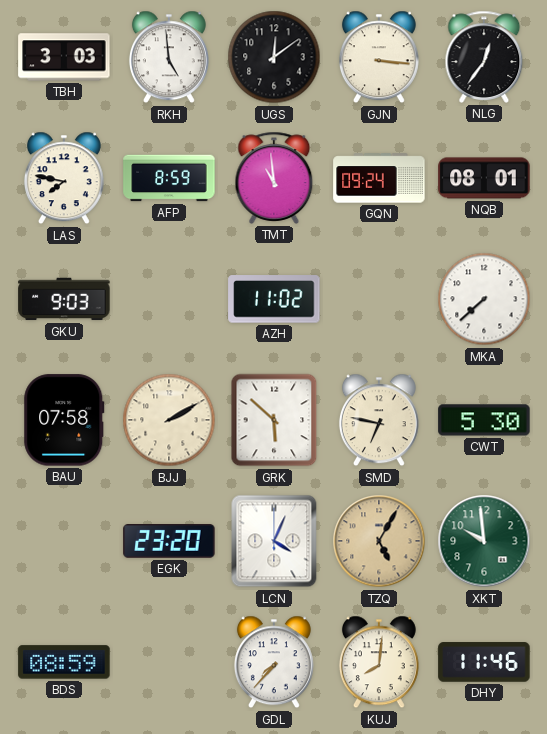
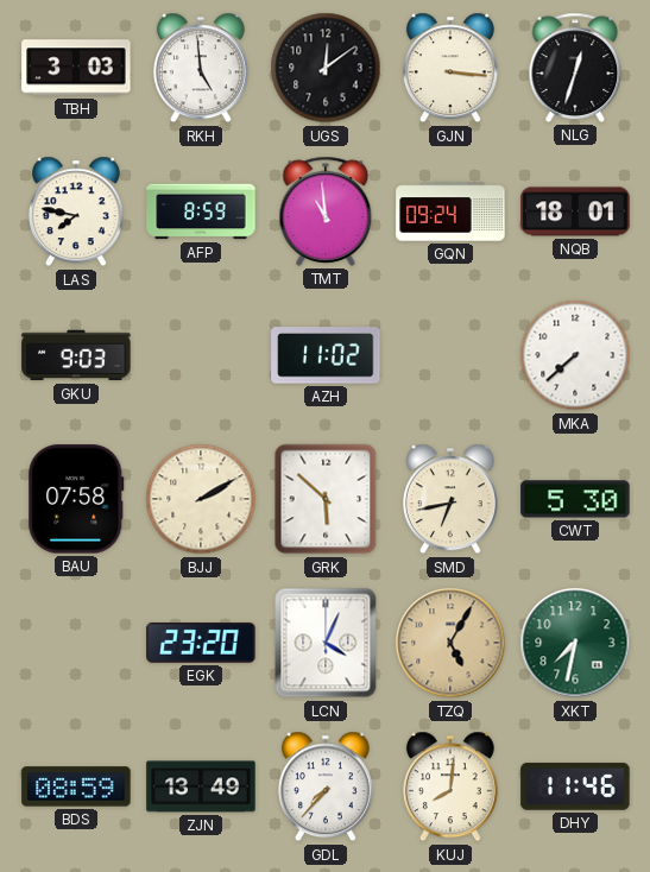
NLG: 12:36 -> 12:33
NQB: 08:01 -> 18:01
SMD: 6:47 -> 6:43
XKT: 9:59 -> 7:32
ZJN: none -> 13:49
